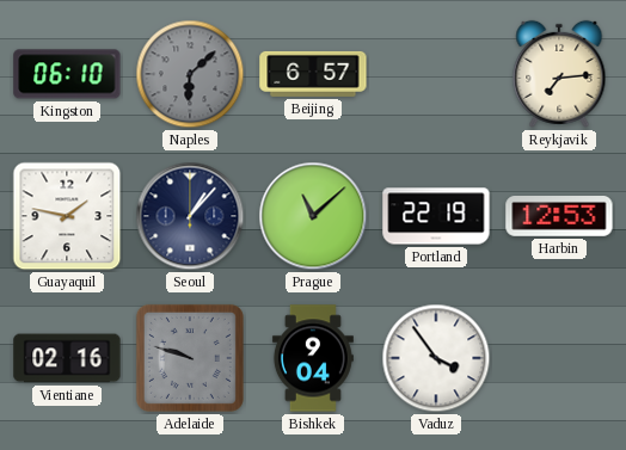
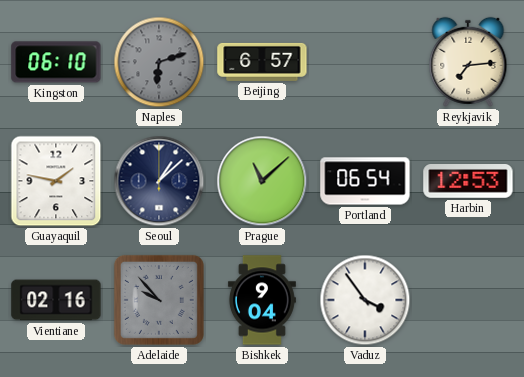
Naples: 6:08 -> 6:12
Seoul: 1:07 -> 1:08
Portland: 22:19 -> 06:54
Adelaide: 9:48 -> 9:53
